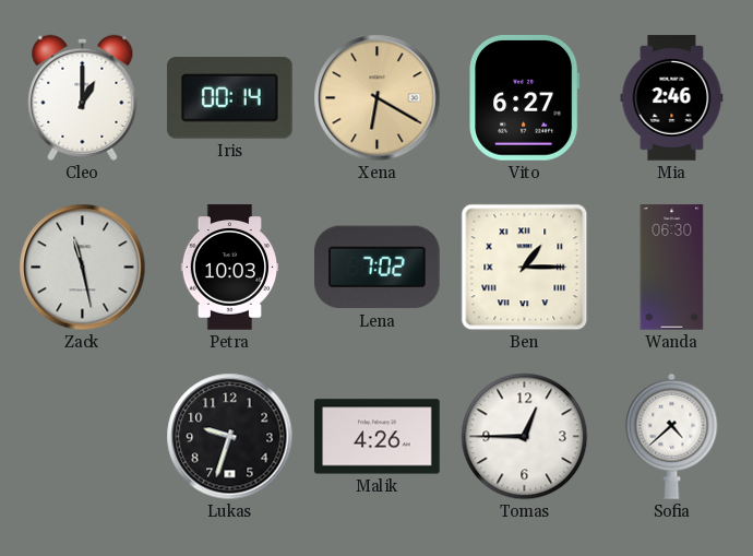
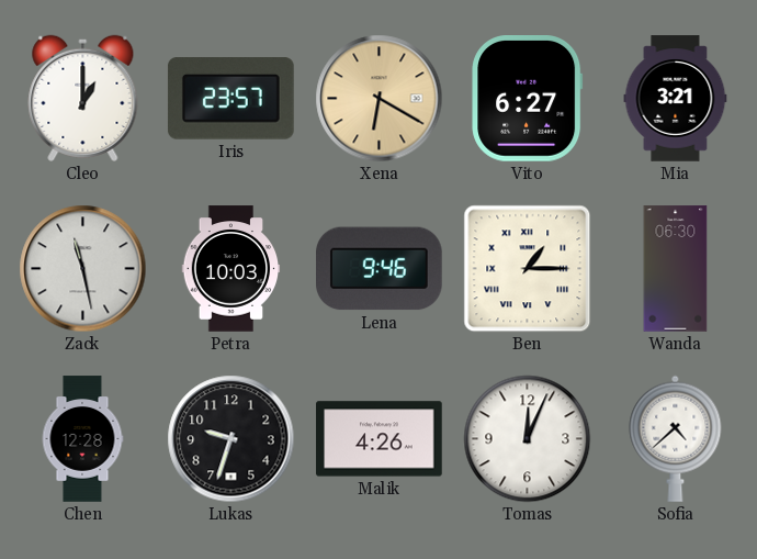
Iris: 00:14 -> 23:57
Mia: 2:46 -> 3:21
Lena: 7:02 -> 9:46
Chen: none -> 12:28
Tomas: 12:45 -> 12:04
